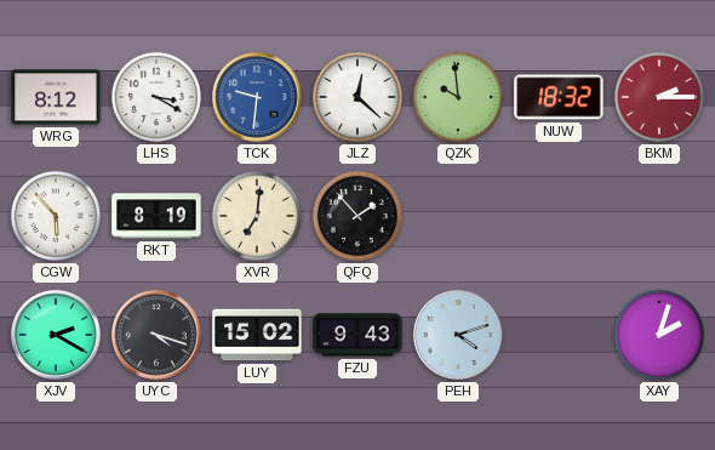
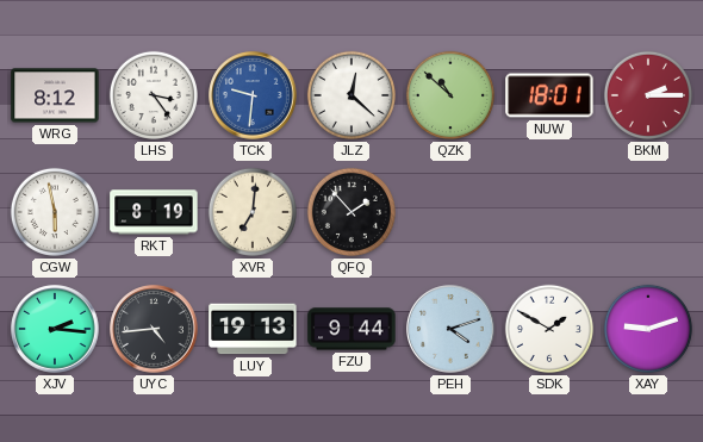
LHS: 3:20 -> 3:24
QZK: 9:59 -> 10:52
NUW: 18:32 -> 18:01
CGW: 5:53 -> 5:58
XJV: 2:20 -> 2:16
UYC: 4:18 -> 4:44
LUY: 15:02 -> 19:13
FZU: 9:43 -> 9:44
SDK: none -> 1:50
XAY: 2:03 -> 9:12
